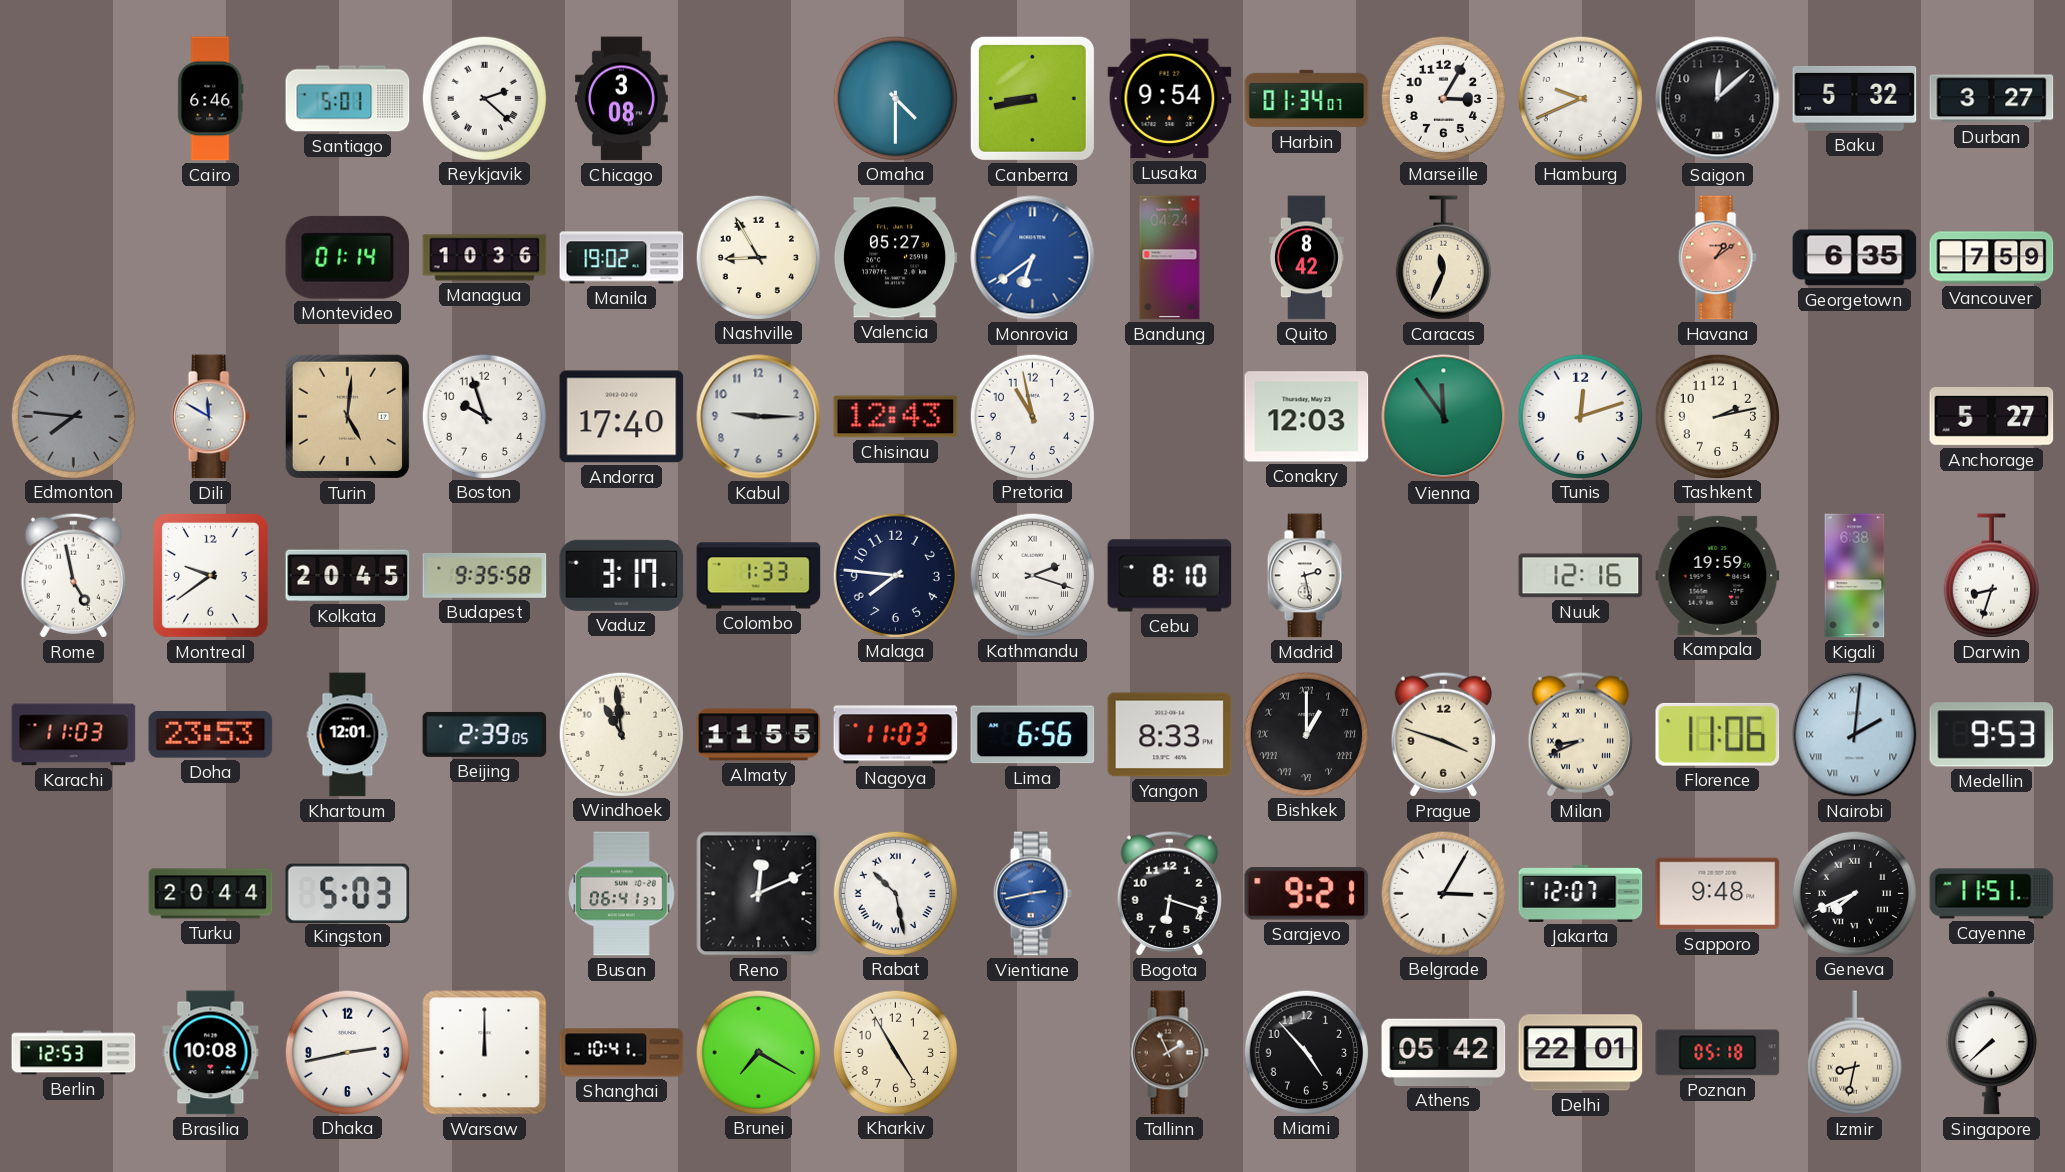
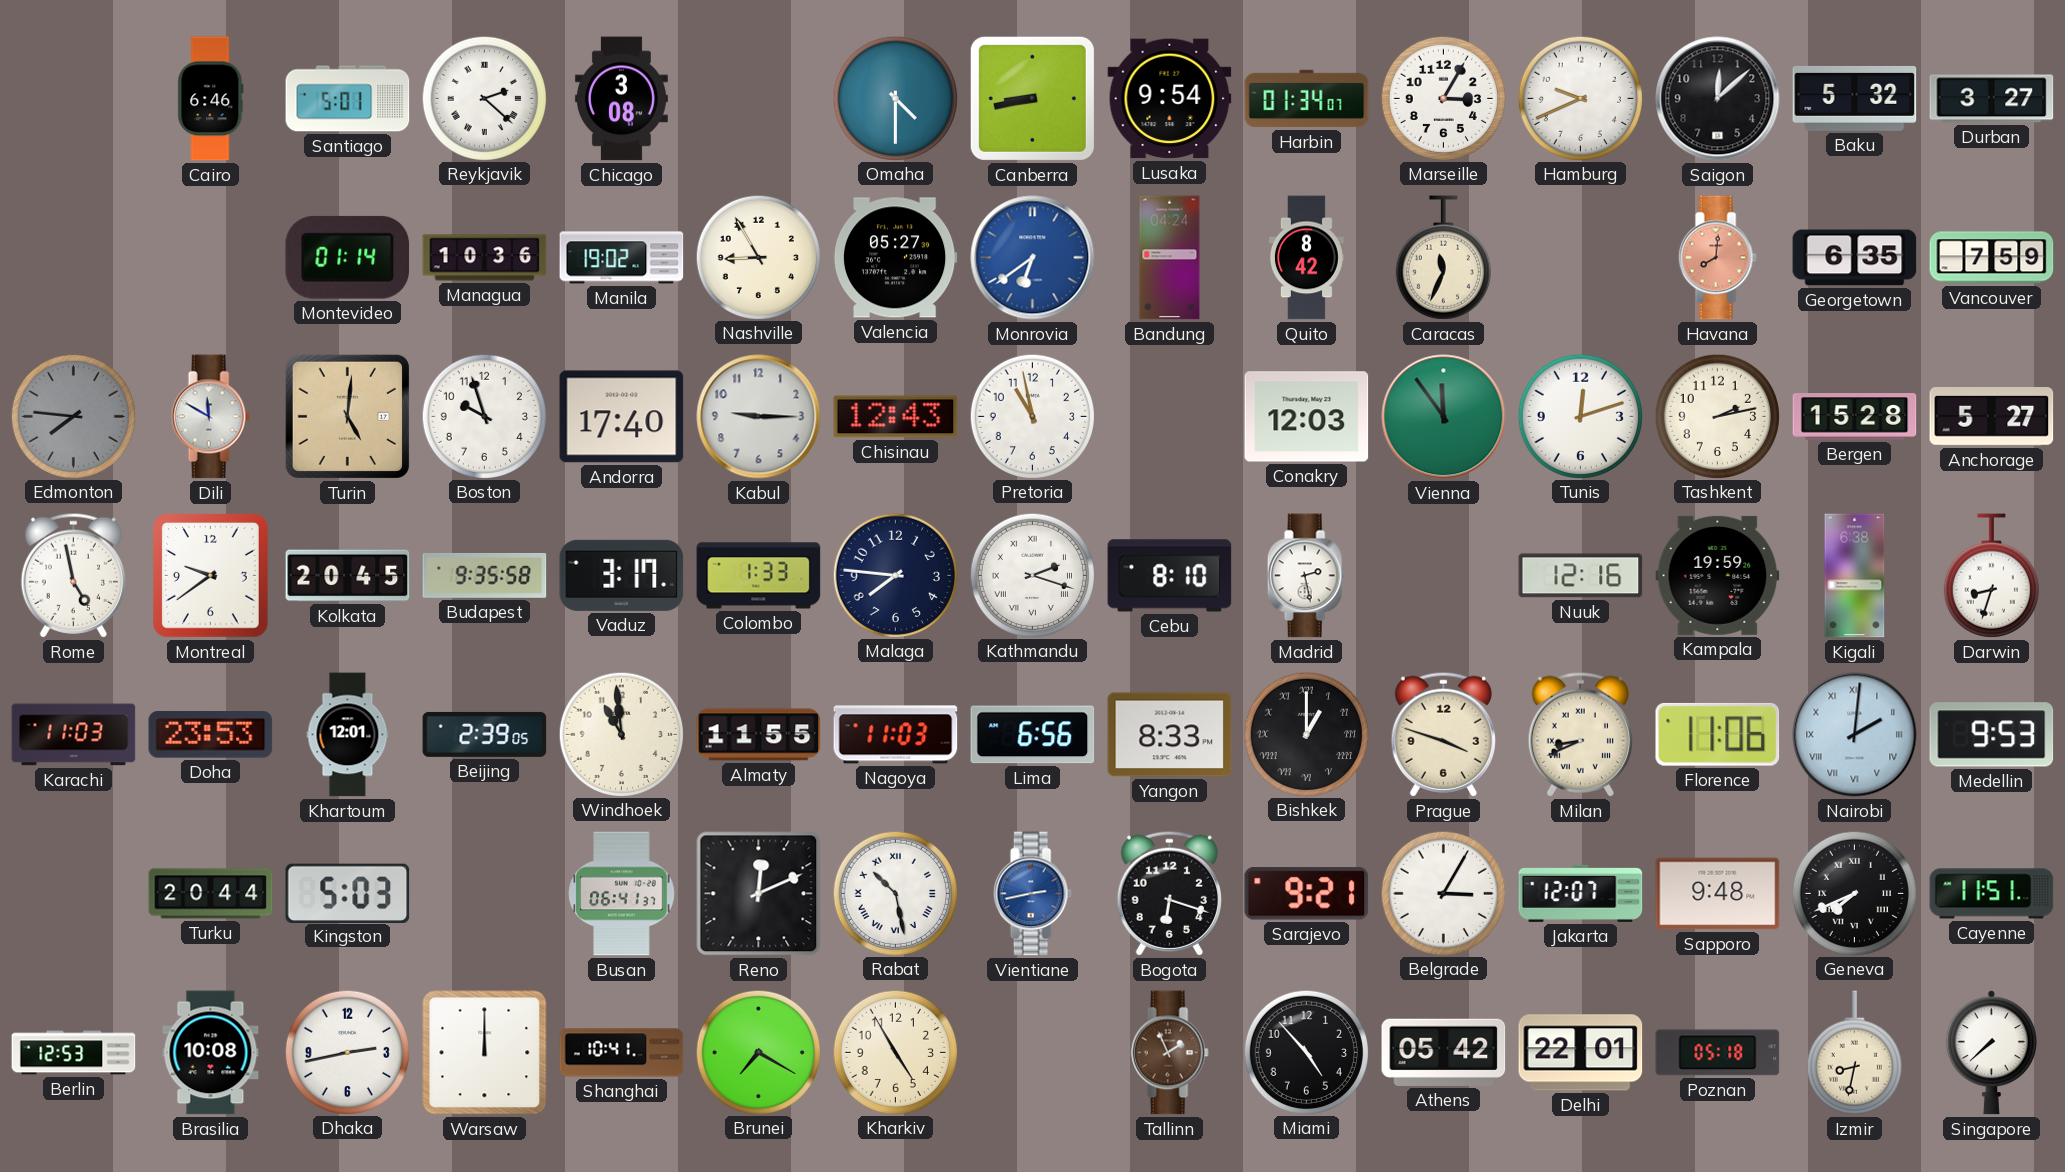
Havana: 1:09 -> 8:01
Bergen: none -> 15:28
